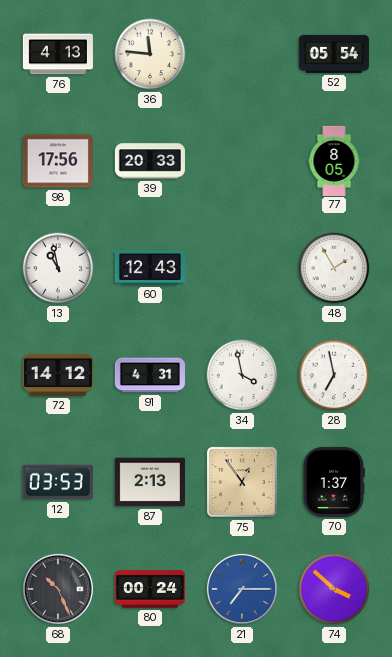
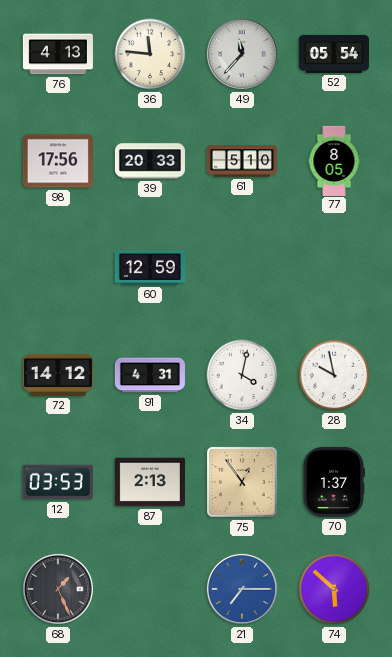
49: none -> 11:37
61: none -> 5:10
13: 10:58 -> none
60: 12:43 -> 12:59
48: 1:55 -> none
34: 3:58 -> 4:02
28: 6:58 -> 9:58
68: 10:26 -> 1:26
80: 00:24 -> none
74: 3:52 -> 5:52
